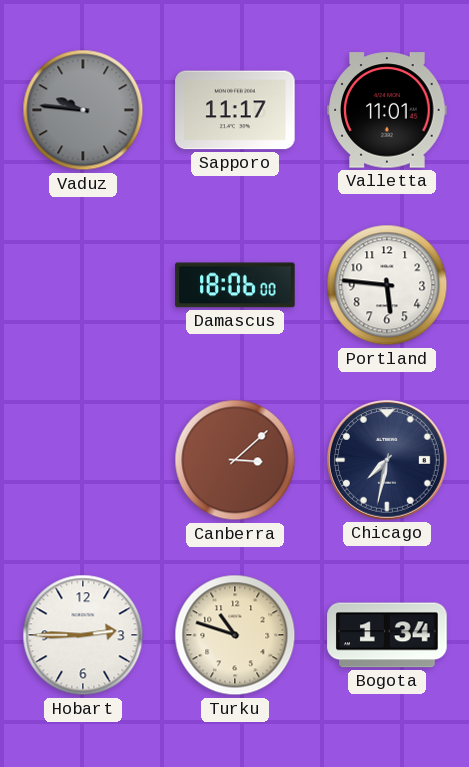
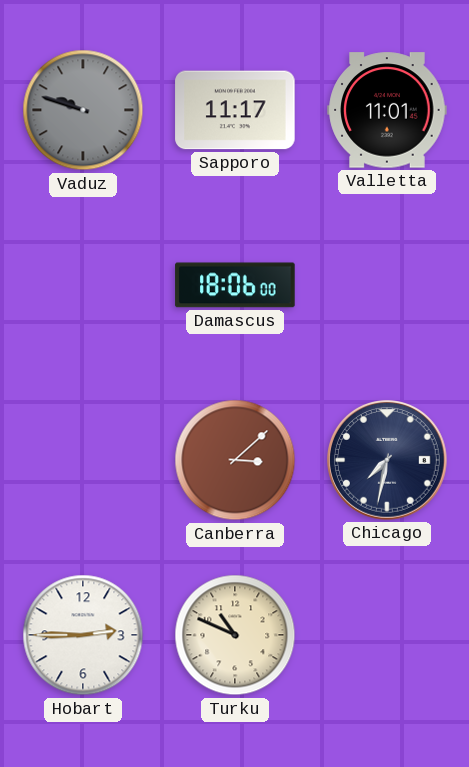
Vaduz: 9:46 -> 9:48
Portland: 5:46 -> none
Turku: 10:48 -> 10:49
Bogota: 1:34 -> none
